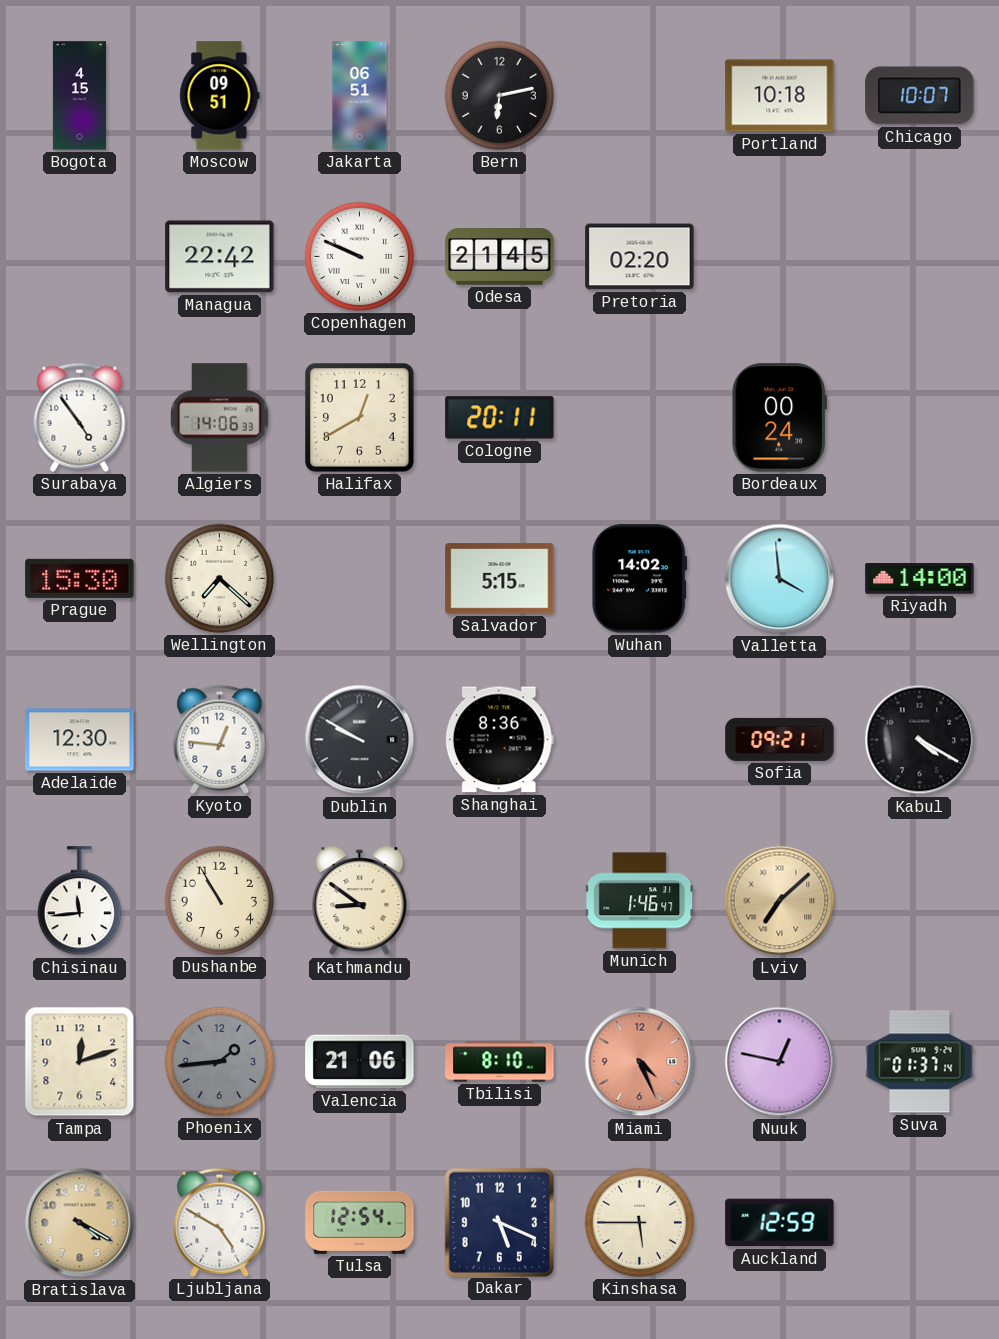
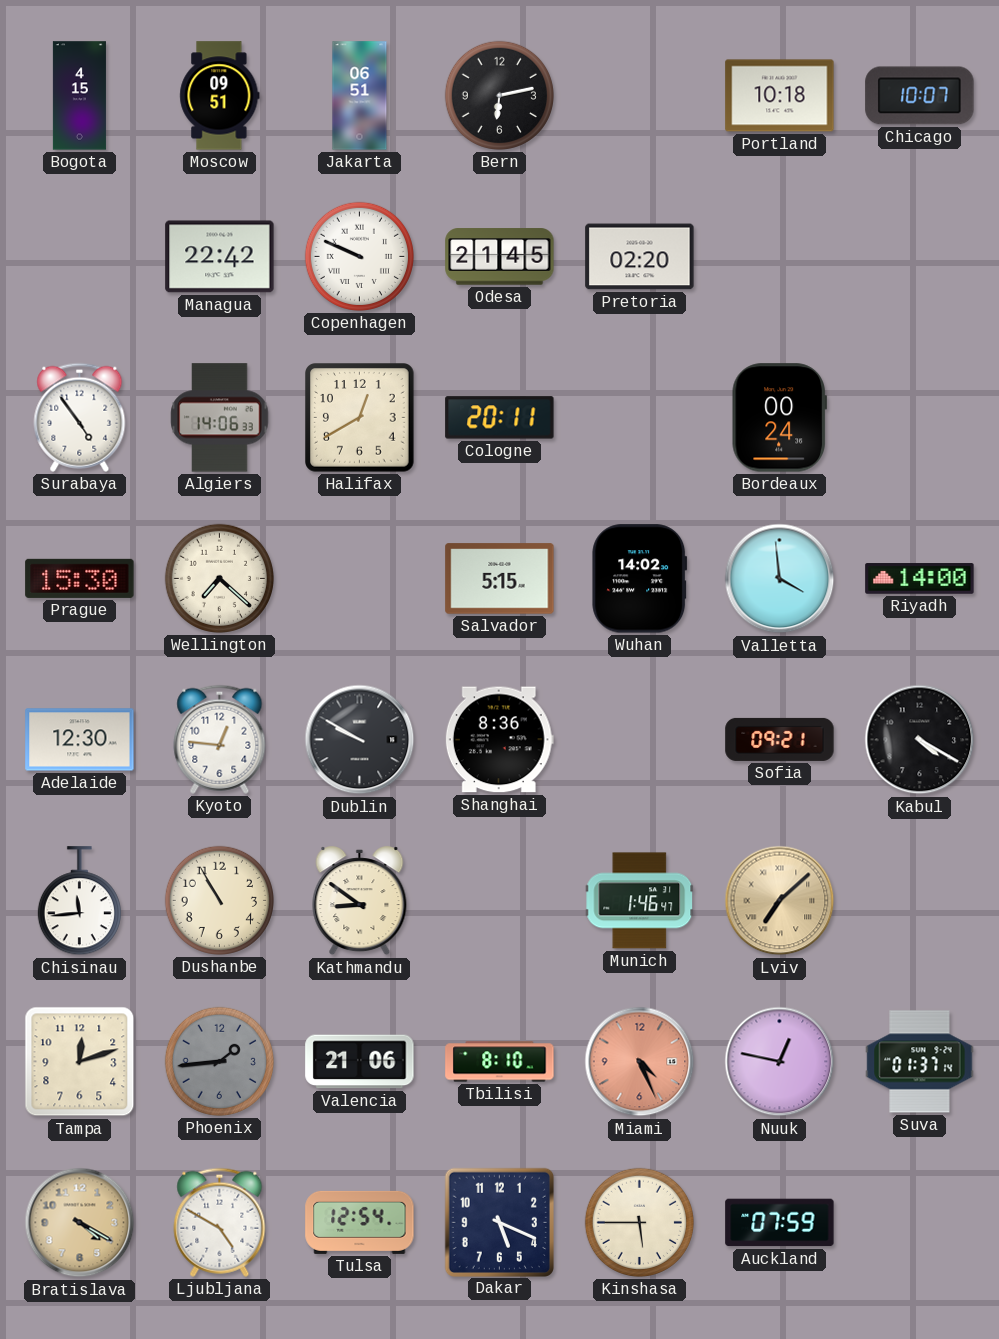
Auckland: 12:59 -> 07:59
